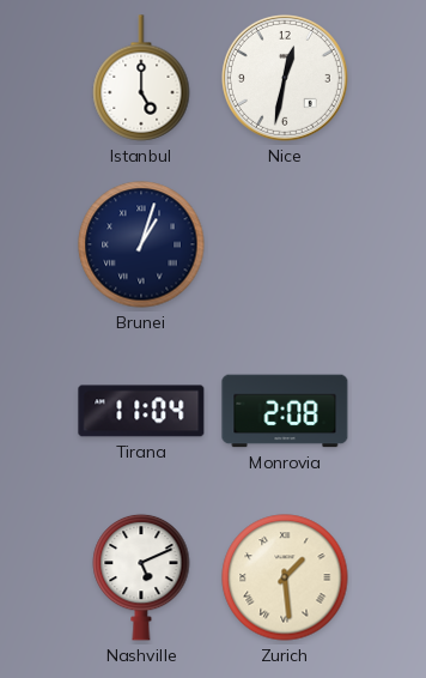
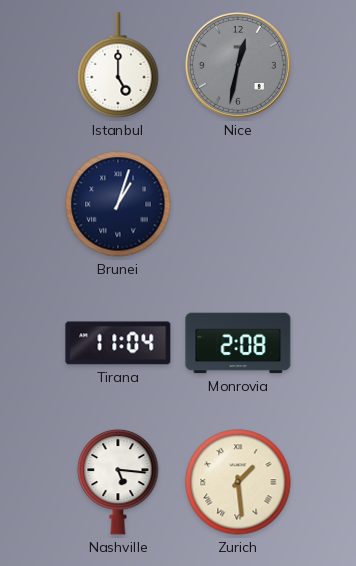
Nice dial: white -> grey
Nashville: 5:11 -> 5:16
